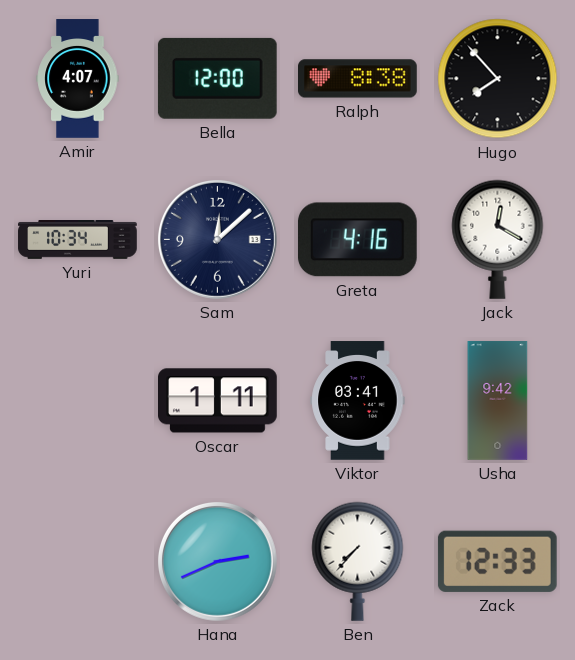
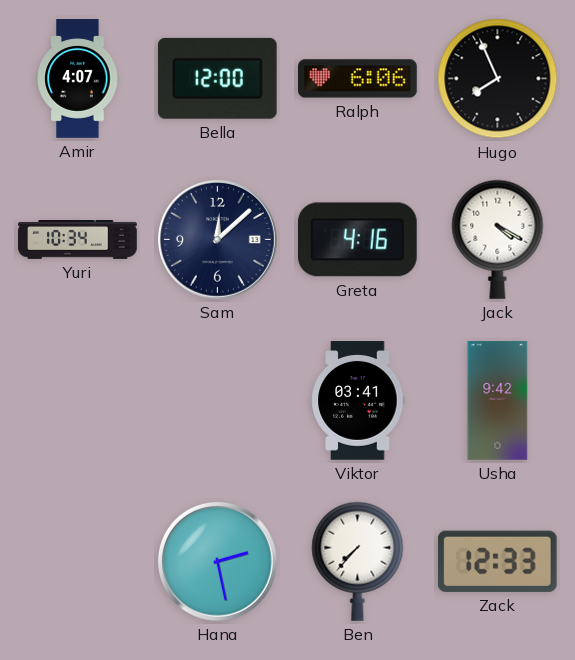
Ralph: 8:38 -> 6:06
Hugo: 7:53 -> 7:56
Jack: 12:20 -> 4:20
Oscar: 1:11 -> none
Hana: 2:41 -> 2:28
